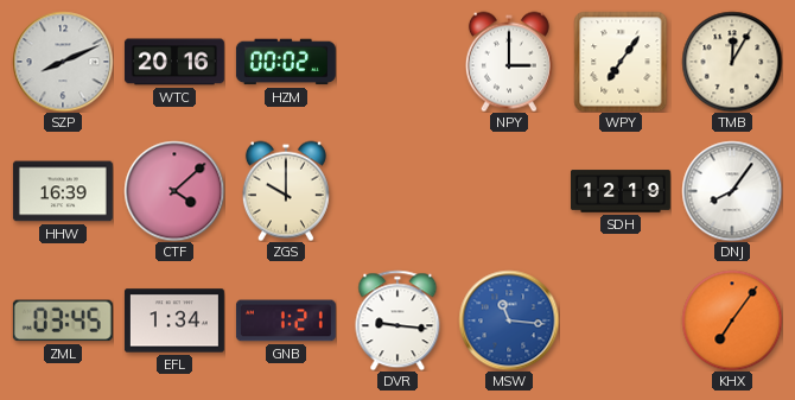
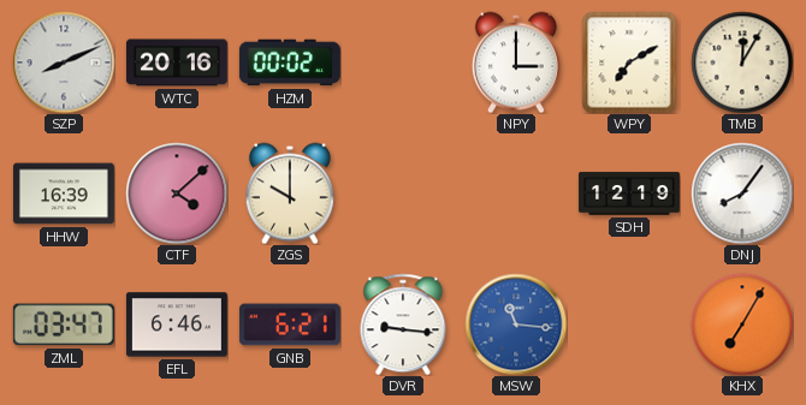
WPY: 7:06 -> 7:10
ZML: 03:45 -> 03:47
EFL: 1:34 -> 6:46
GNB: 1:21 -> 6:21
KHX: 7:06 -> 7:05
